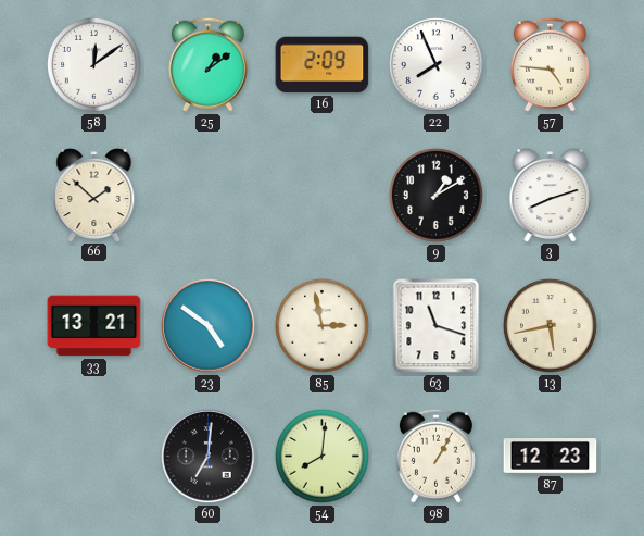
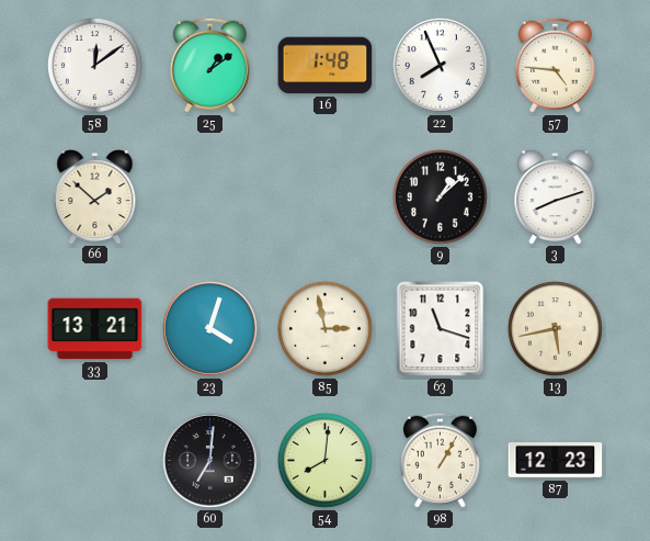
16: 2:09 -> 1:48
9: 1:10 -> 1:08
23: 4:51 -> 4:03
